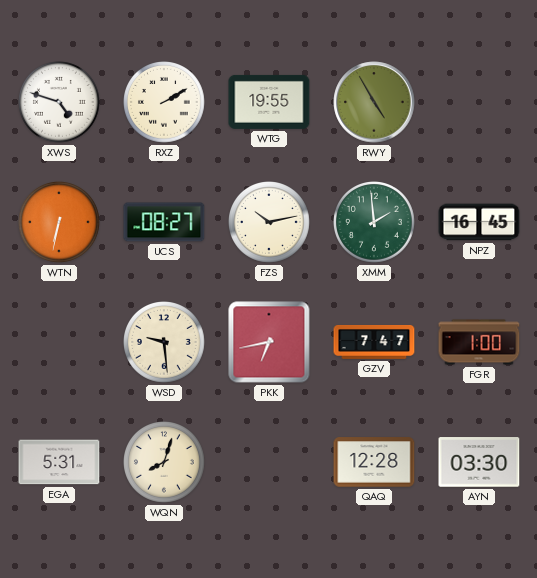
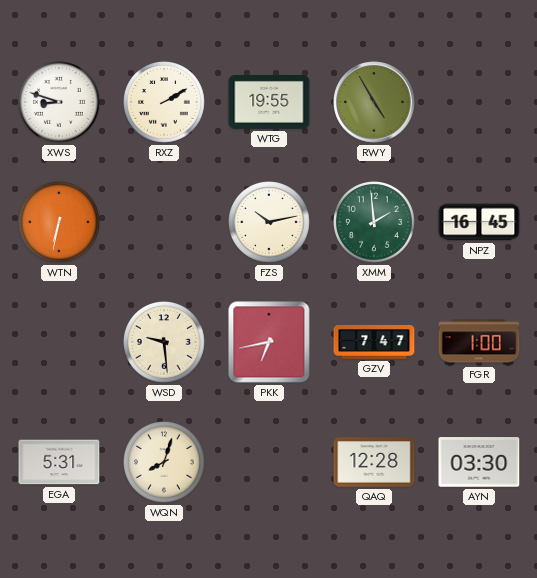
XWS: 4:48 -> 8:48
UCS: 08:27 -> none
